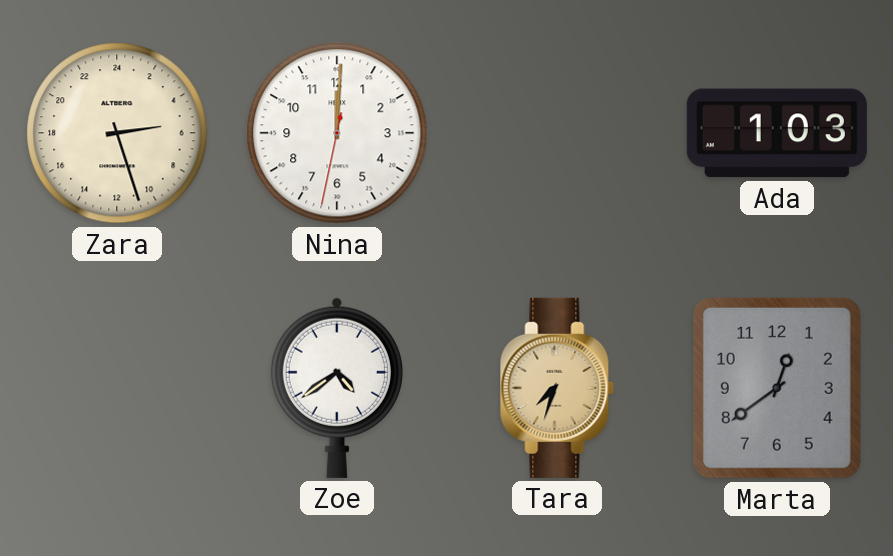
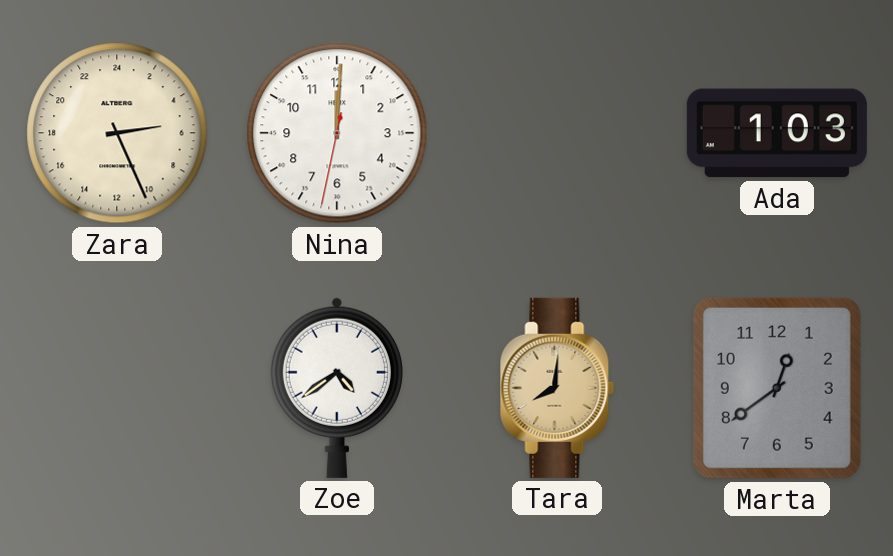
Zara: 5:27 -> 5:26
Tara: 7:33 -> 8:01
